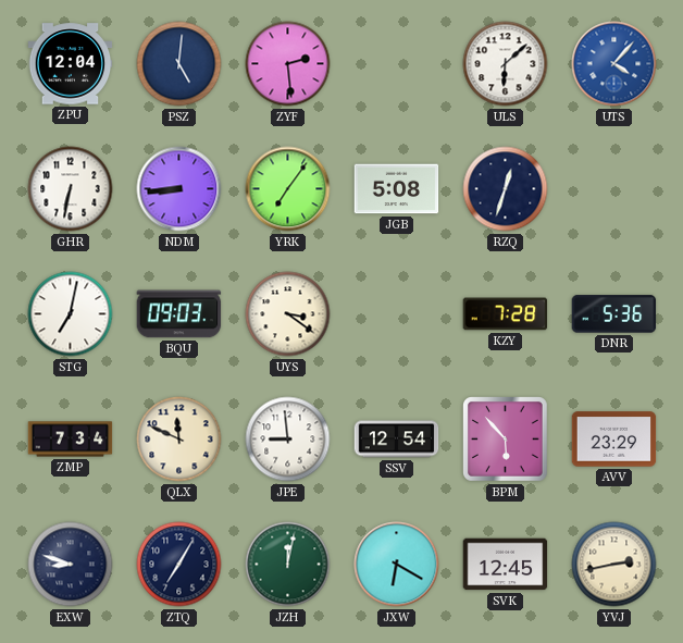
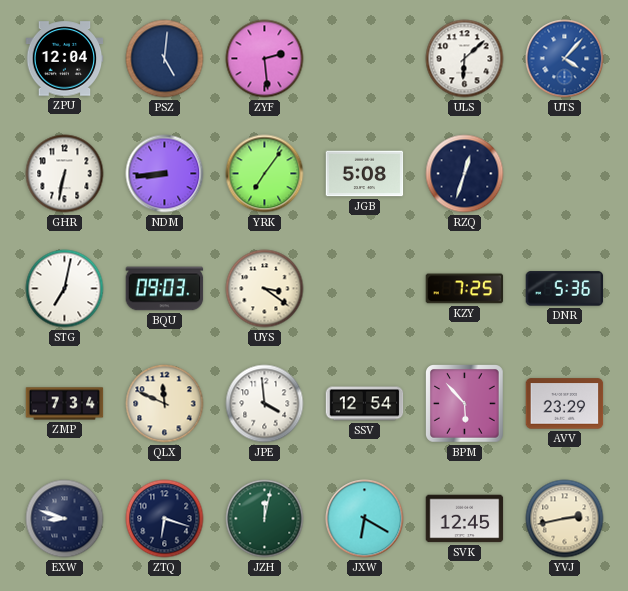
KZY: 7:28 -> 7:25
JPE: 8:59 -> 3:59
ZTQ: 7:05 -> 6:18
